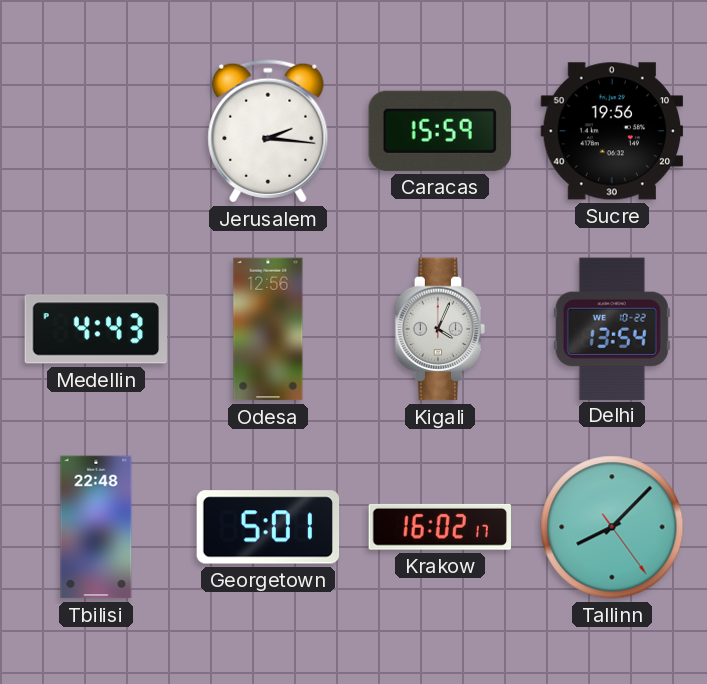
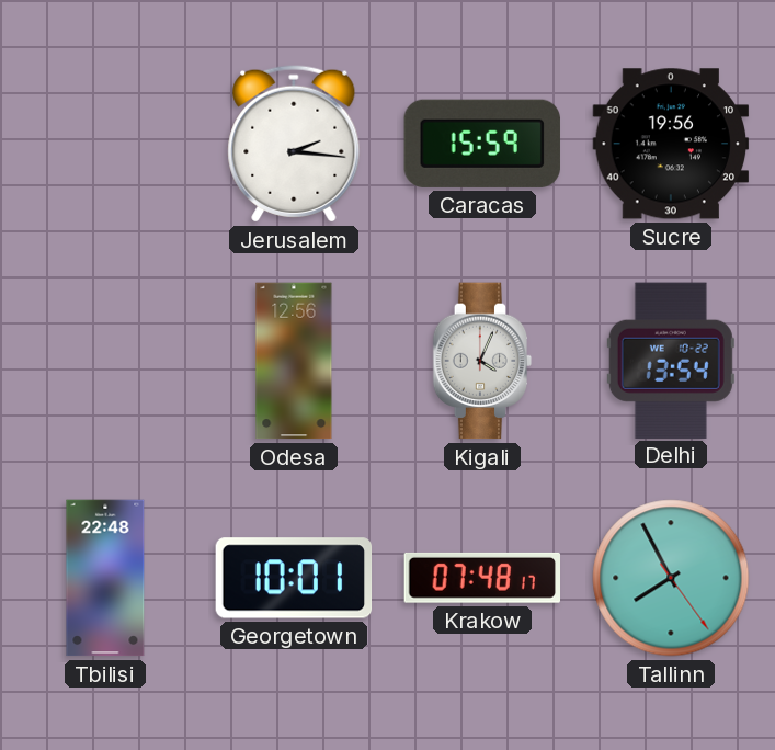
Medellin: 4:43 -> none
Georgetown: 5:01 -> 10:01
Krakow: 16:02 -> 07:48
Tallinn: 8:07 -> 7:55
